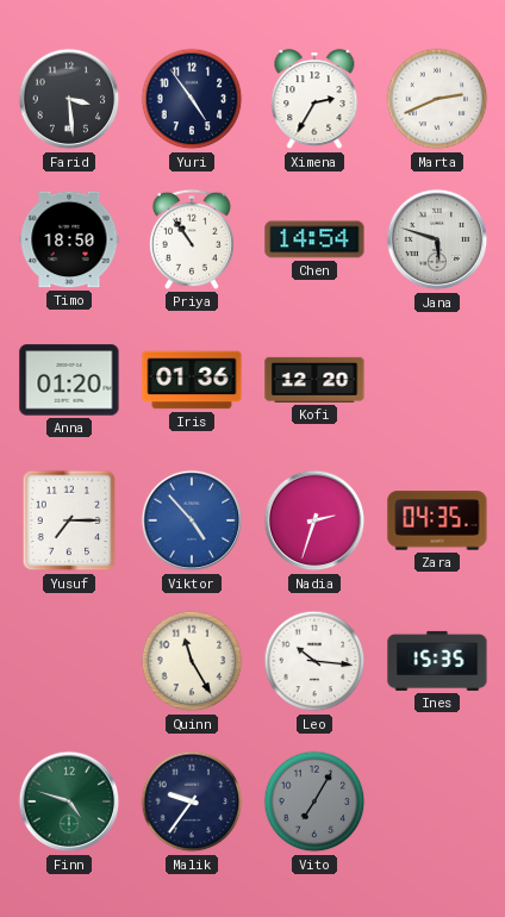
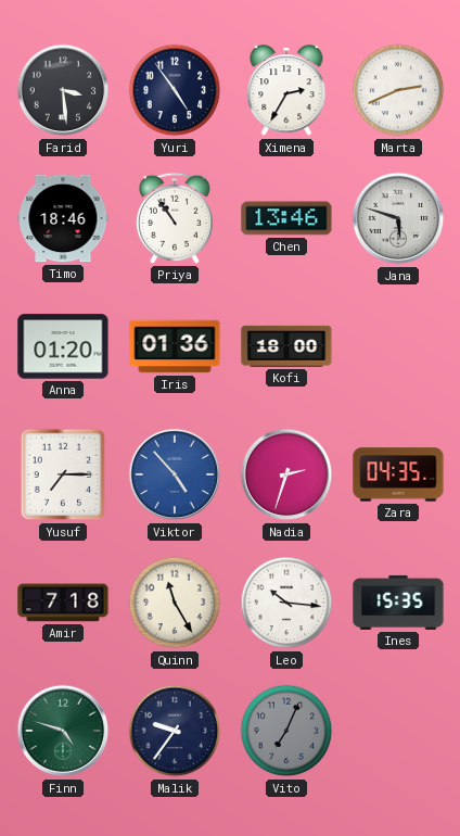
Timo: 18:50 -> 18:46
Chen: 14:54 -> 13:46
Kofi: 12:20 -> 18:00
Amir: none -> 7:18
Vito: 7:05 -> 7:04
